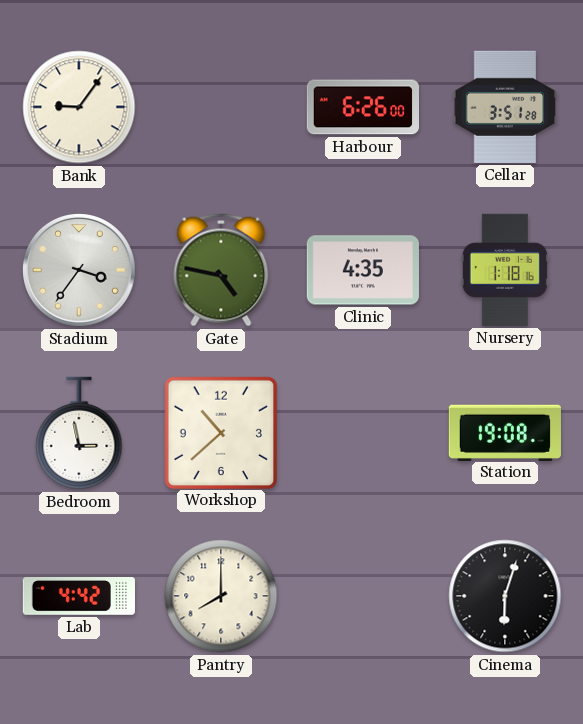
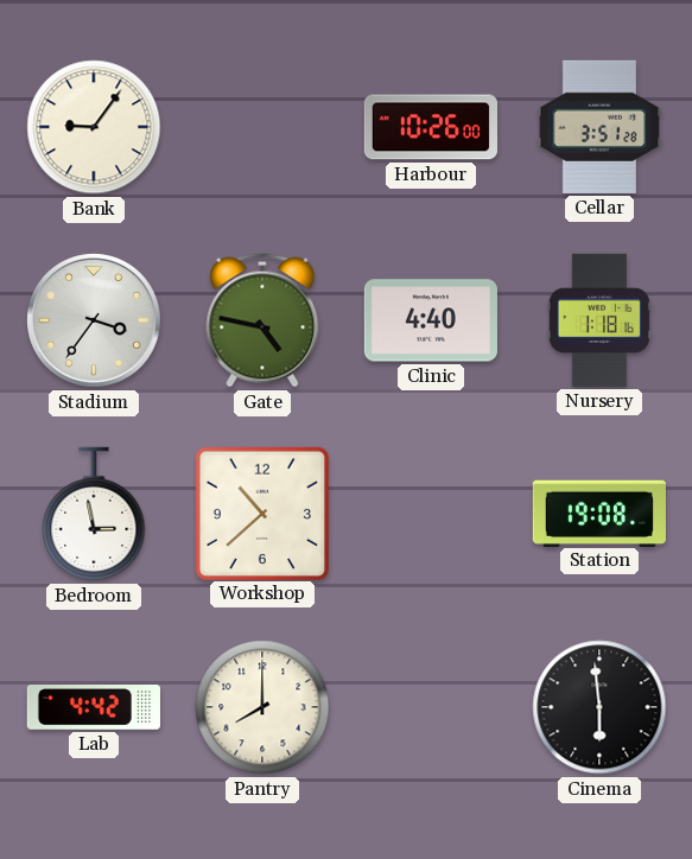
Harbour: 6:26 -> 10:26
Clinic: 4:35 -> 4:40
Cinema: 6:03 -> 5:59
